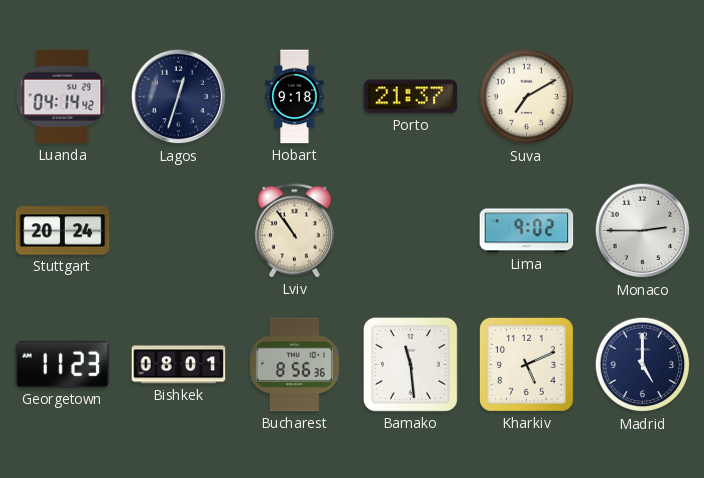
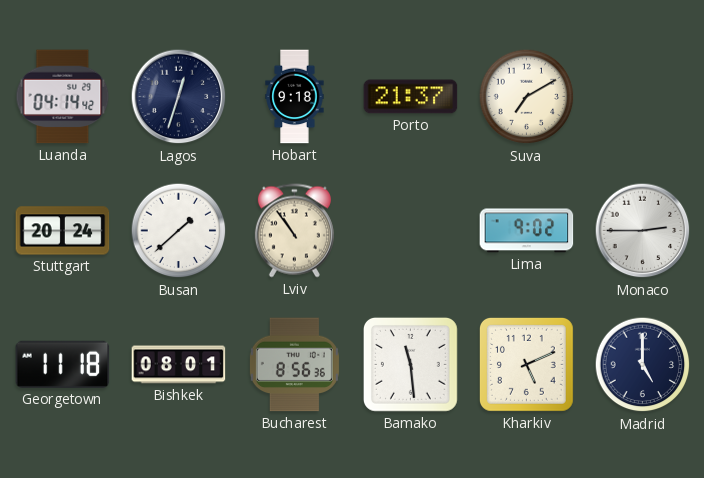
Busan: none -> 1:38
Georgetown: 11:23 -> 11:18
